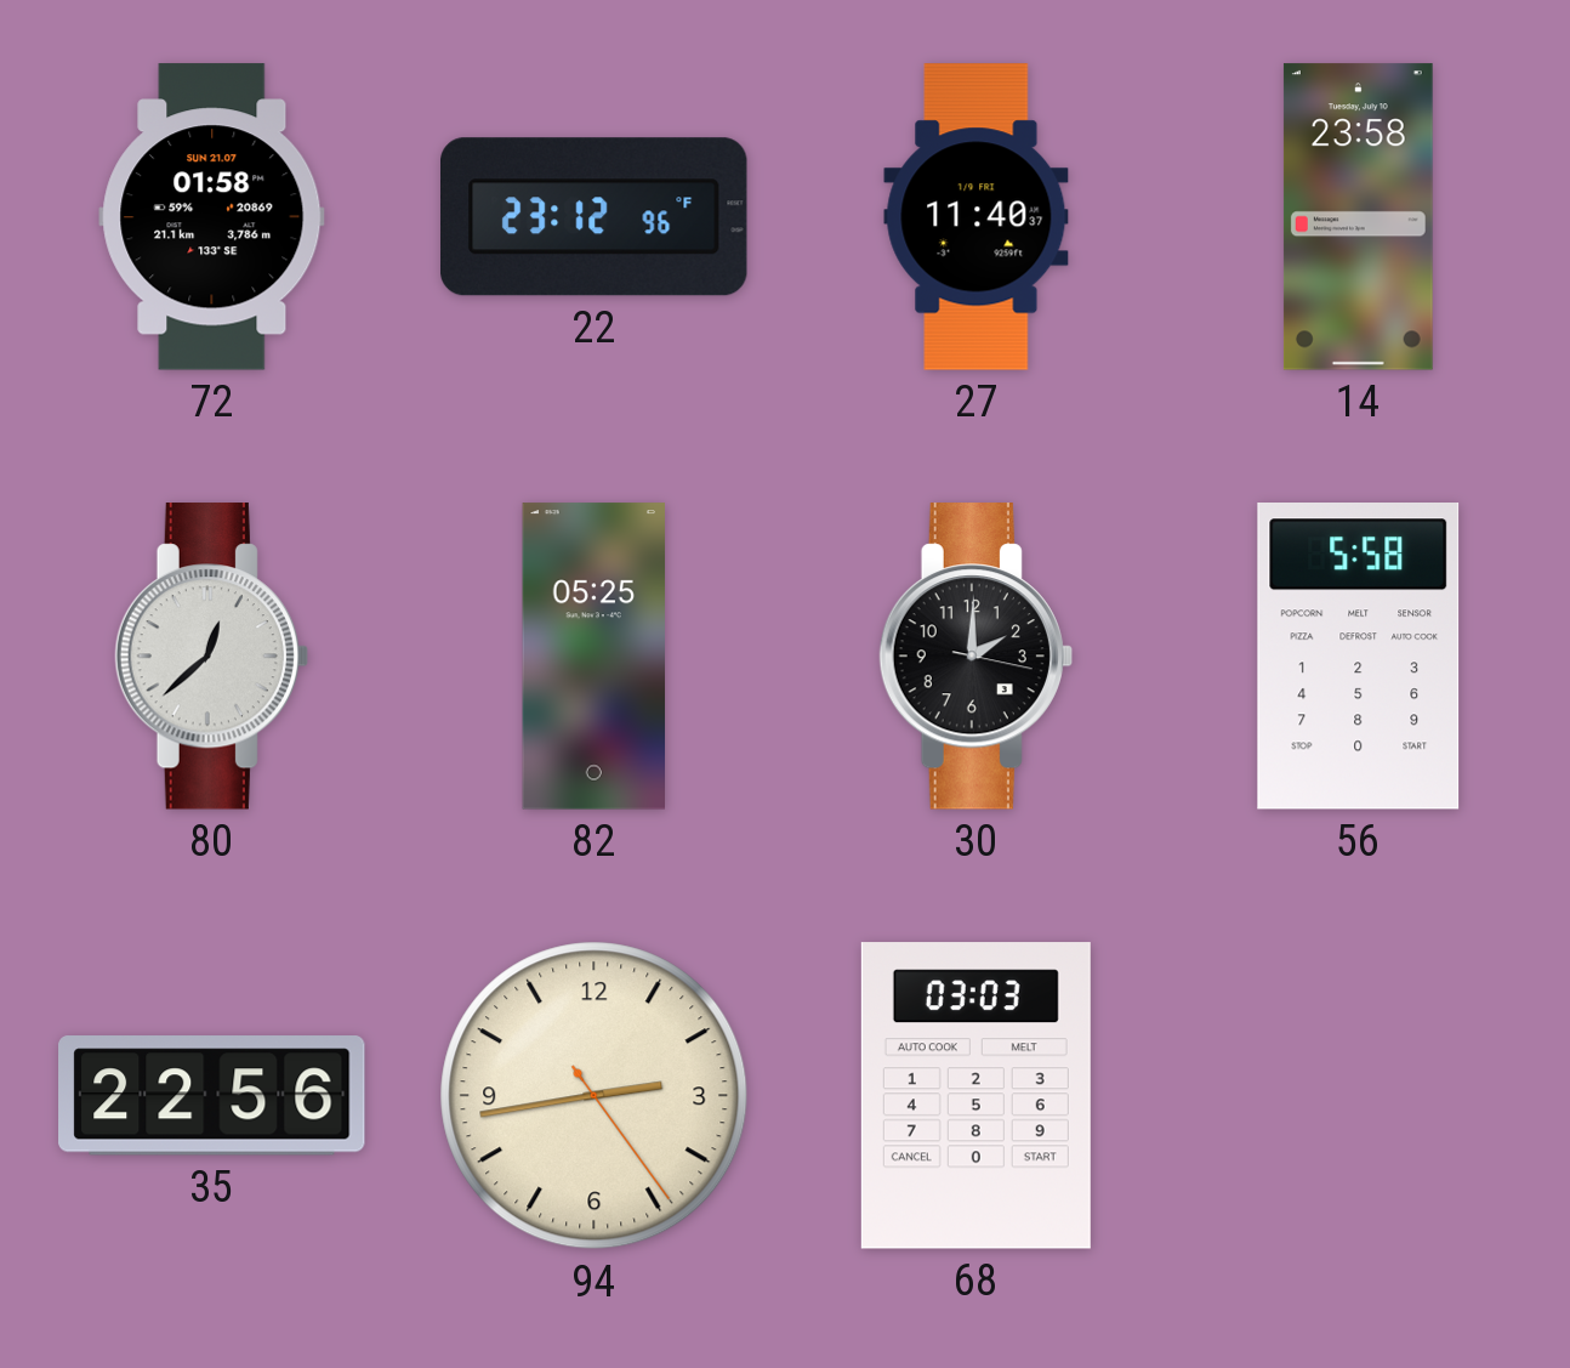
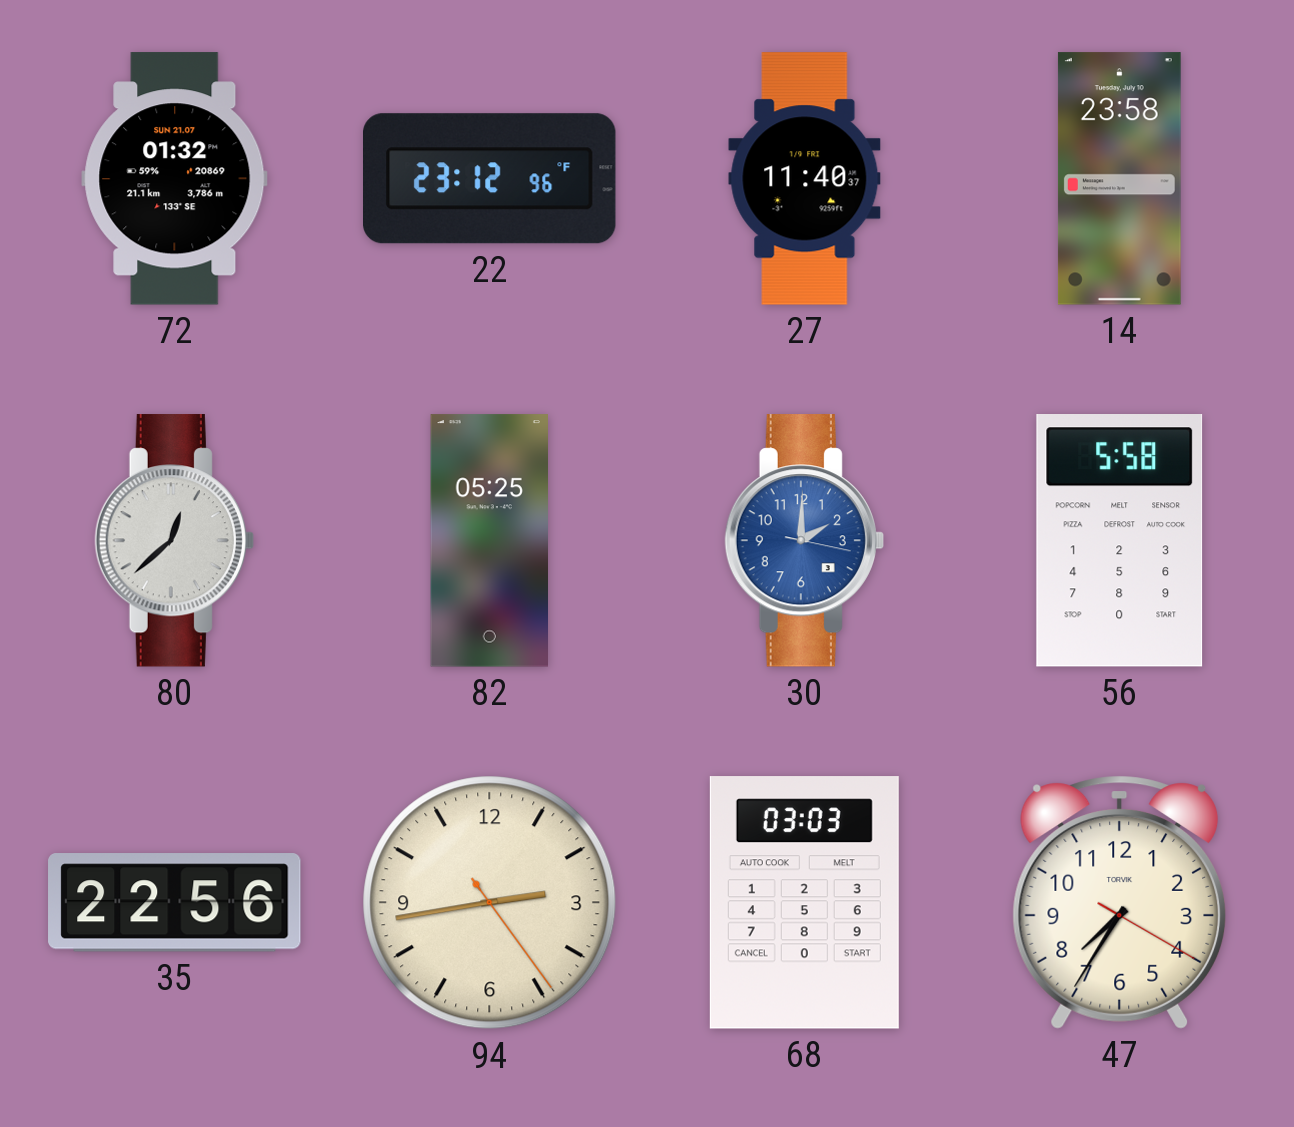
72: 01:58 -> 01:32
30 dial: black -> blue
47: none -> 7:35
